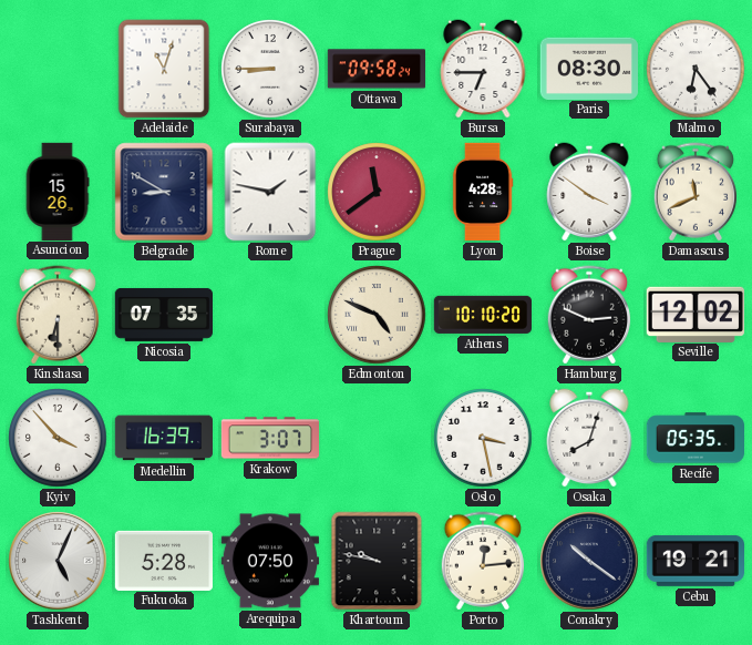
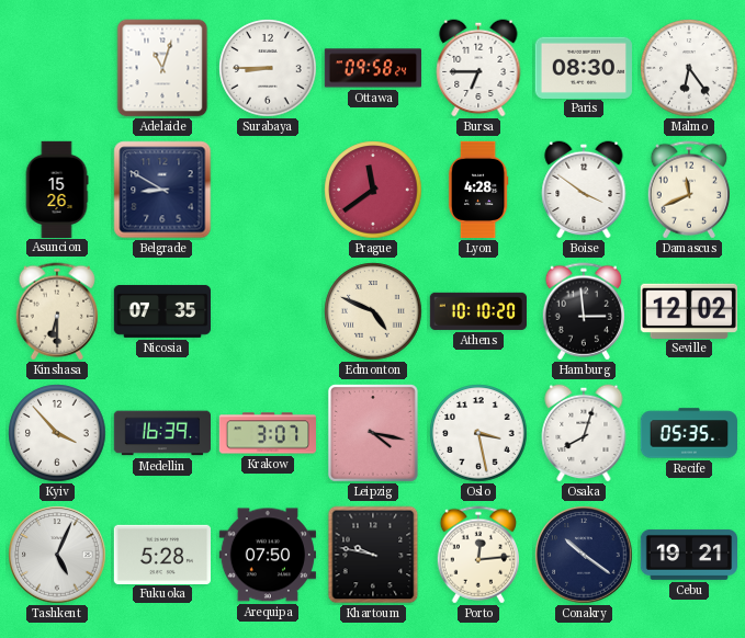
Rome: 1:47 -> none
Hamburg: 2:49 -> 2:59
Leipzig: none -> 4:17
